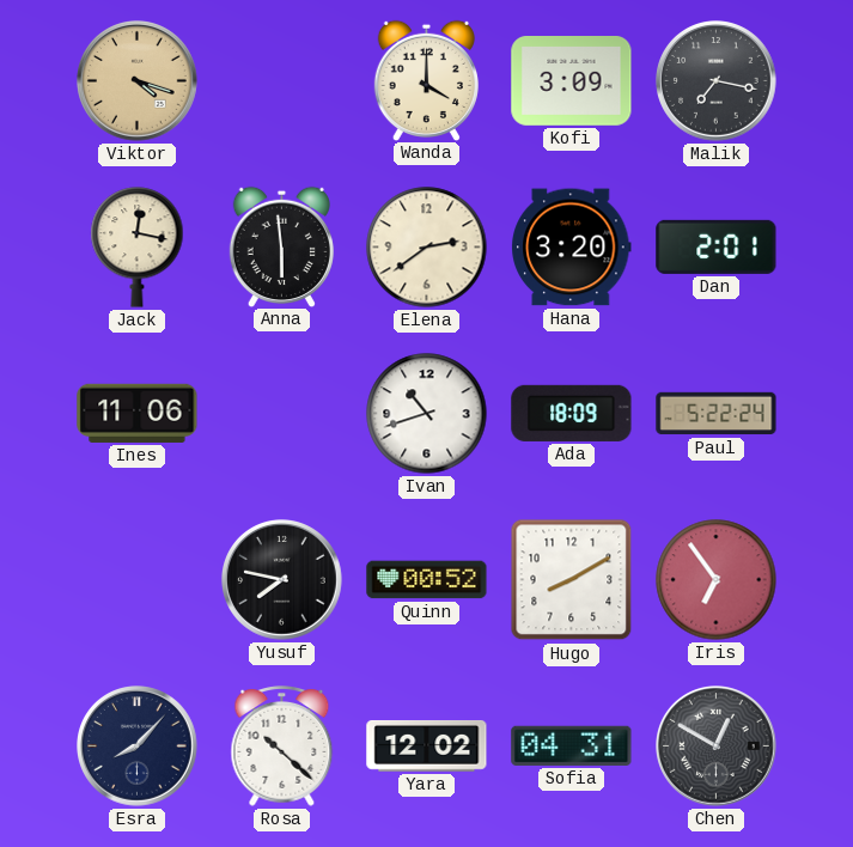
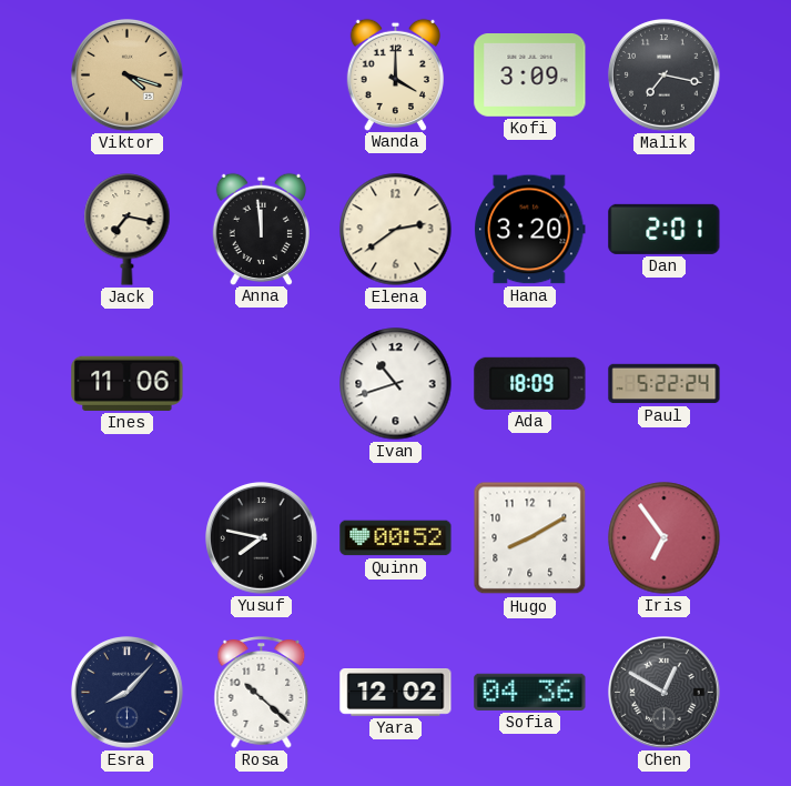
Jack: 12:17 -> 7:17
Anna: 5:59 -> 11:59
Sofia: 04:31 -> 04:36
